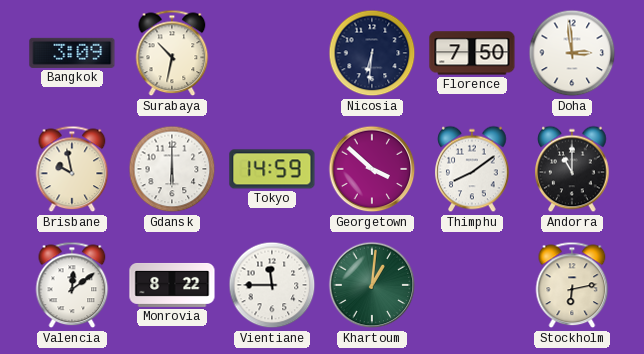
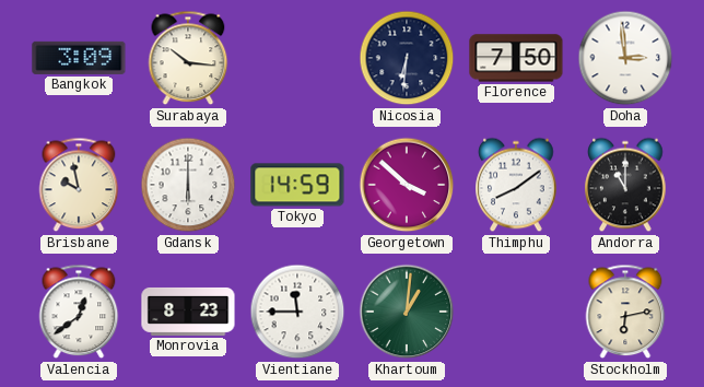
Surabaya: 10:32 -> 10:16
Valencia: 12:09 -> 12:39
Monrovia: 8:22 -> 8:23
